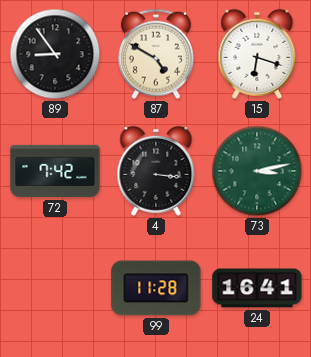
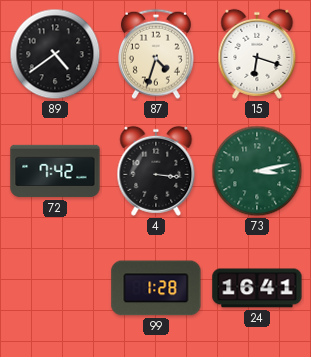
89: 8:54 -> 4:39
87: 4:50 -> 4:33
99: 11:28 -> 1:28
